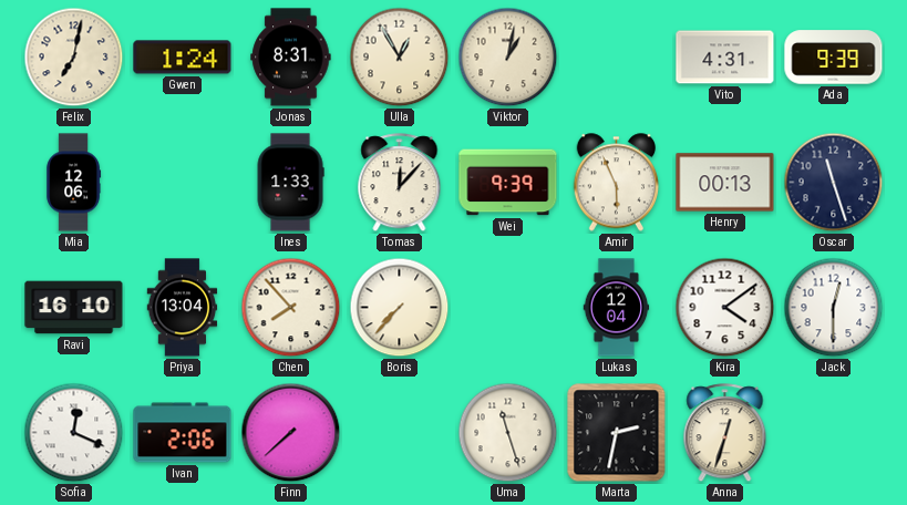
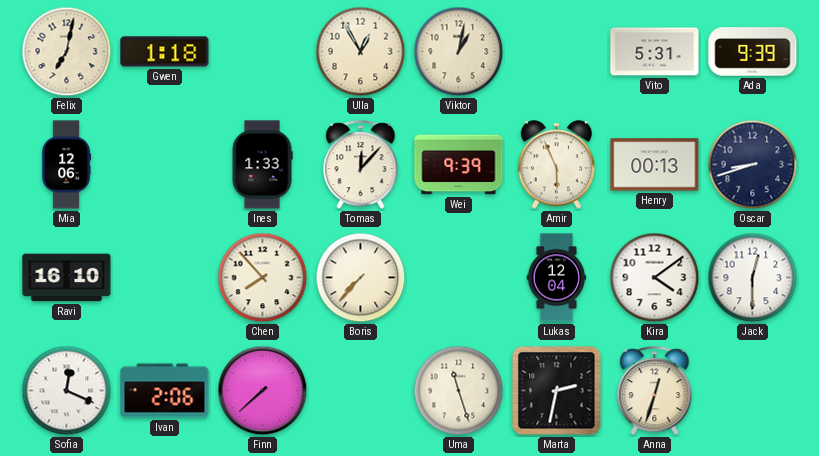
Gwen: 1:24 -> 1:18
Jonas: 8:31 -> none
Vito: 4:31 -> 5:31
Oscar: 11:27 -> 8:42
Priya: 13:04 -> none
